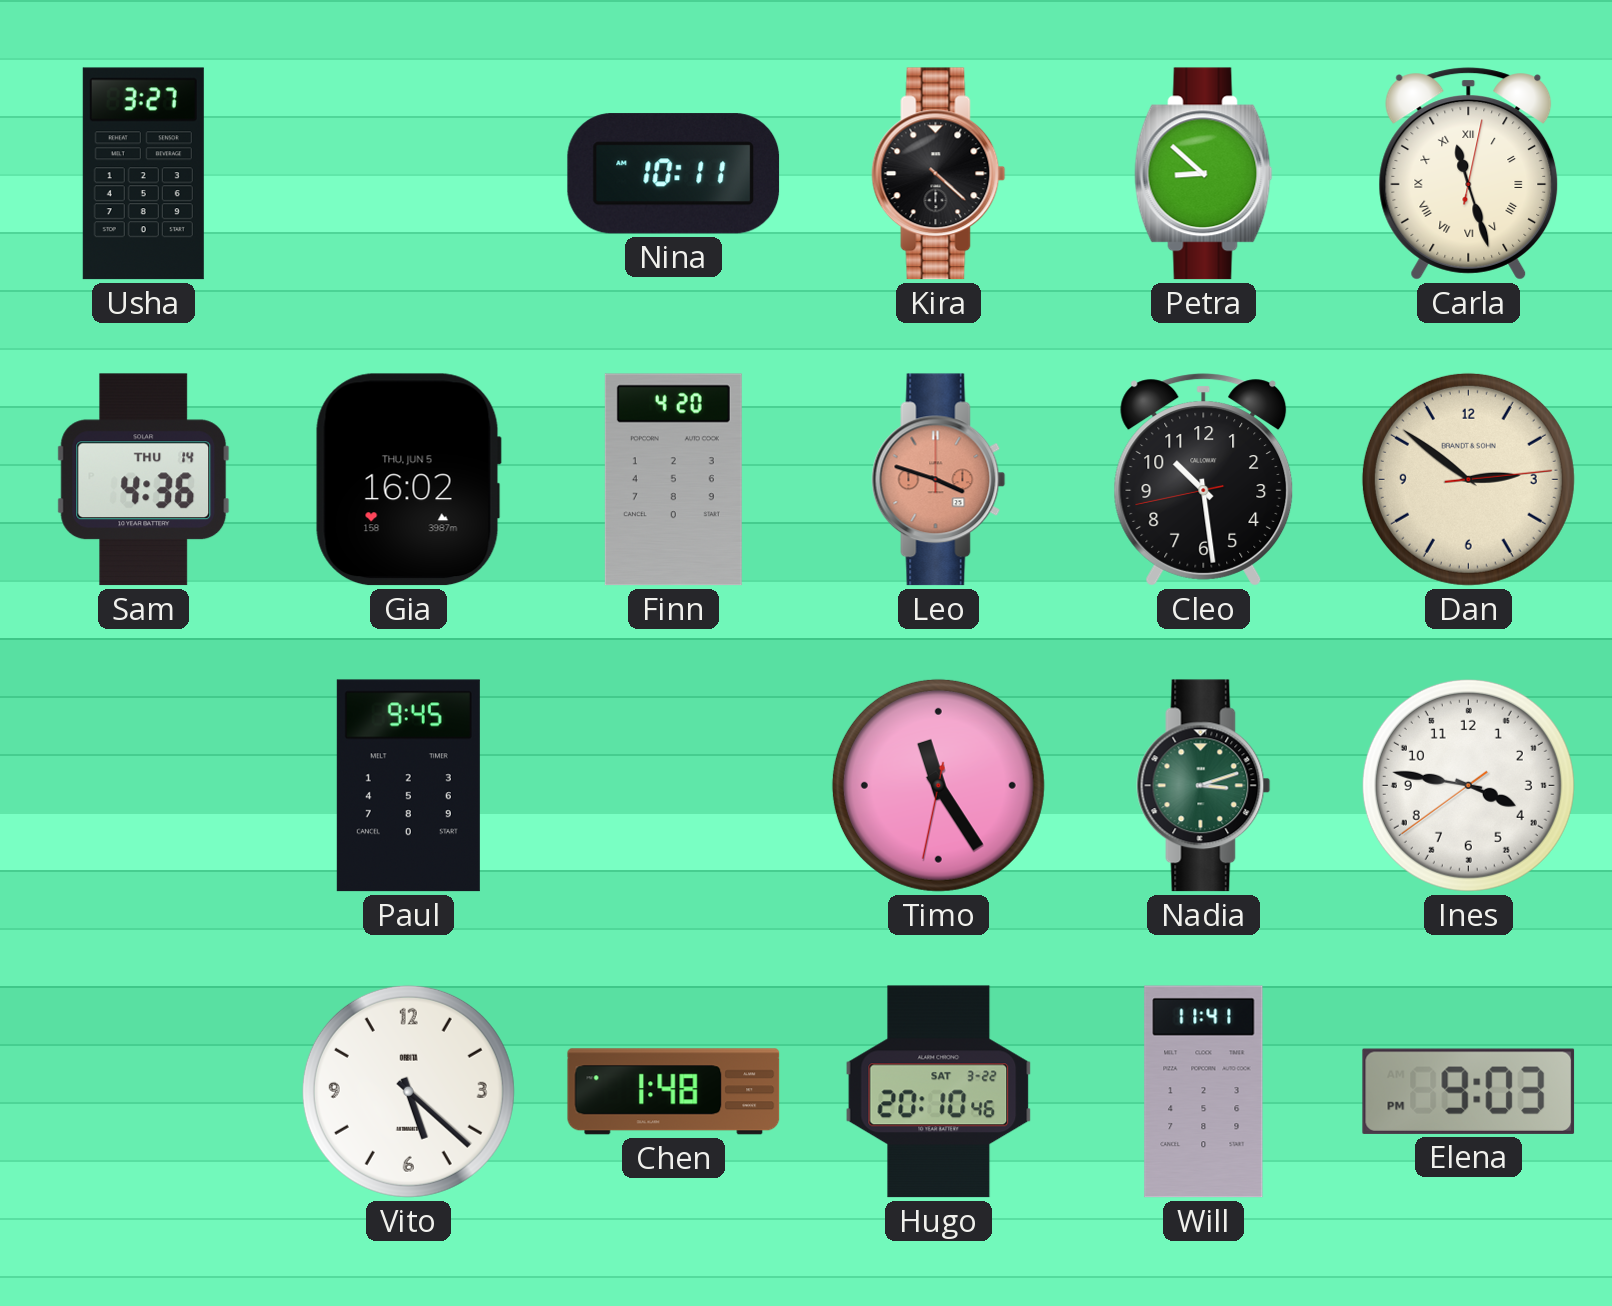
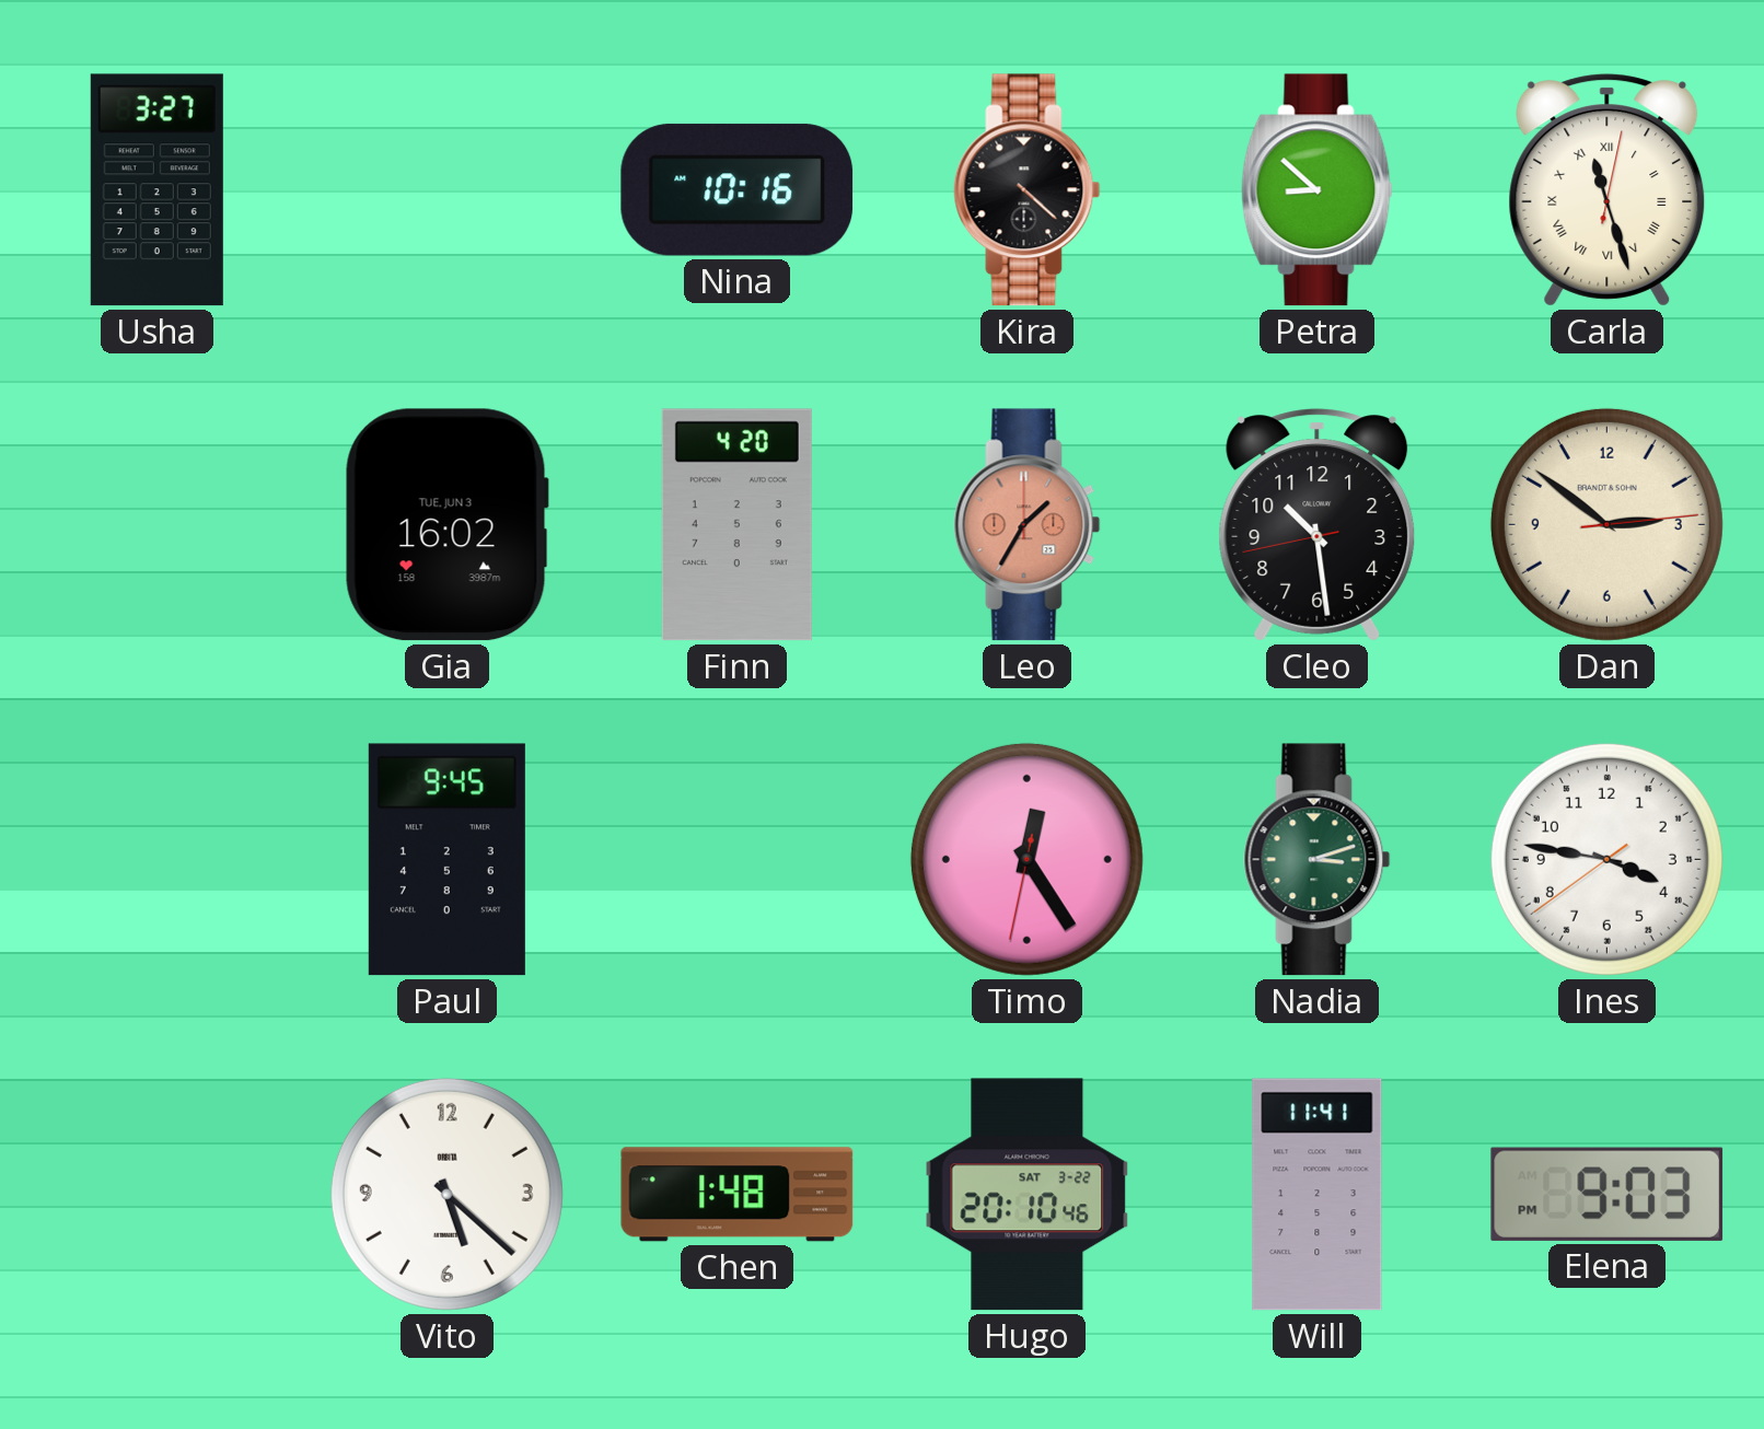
Nina: 10:11 -> 10:16
Sam: 4:36 -> none
Gia date: THU, JUN 5 -> TUE, JUN 3
Leo: 3:48 -> 1:35
Timo: 11:24 -> 12:24
